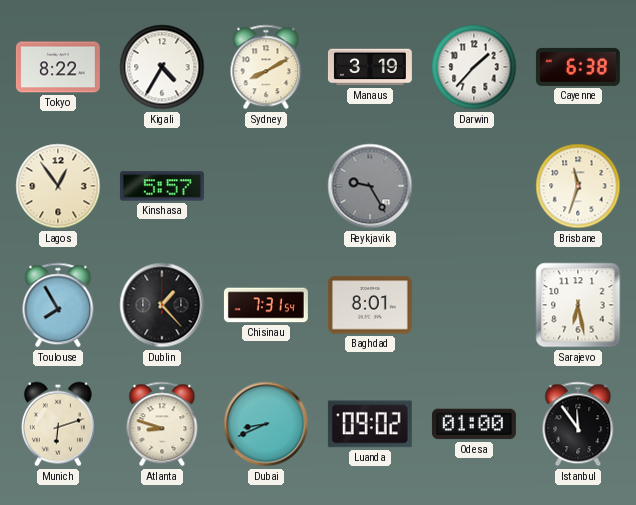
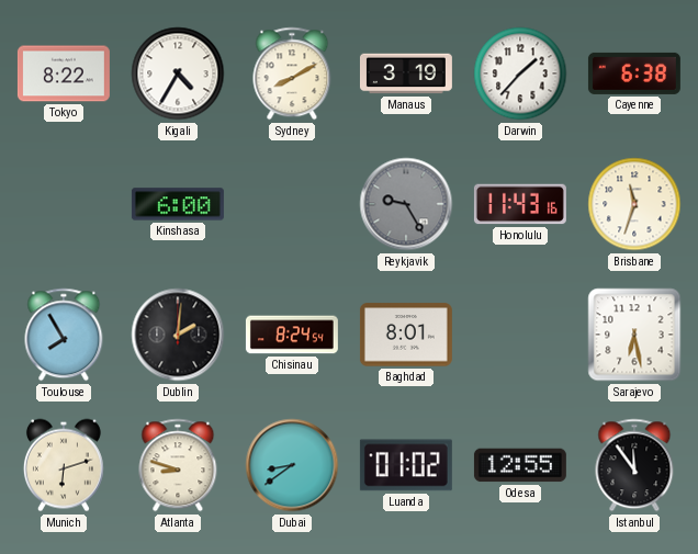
Lagos: 12:54 -> none
Kinshasa: 5:57 -> 6:00
Honolulu: none -> 11:43
Dublin: 1:23 -> 2:01
Chisinau: 7:31 -> 8:24
Dubai: 8:41 -> 8:39
Luanda: 09:02 -> 01:02
Odesa: 01:00 -> 12:55
